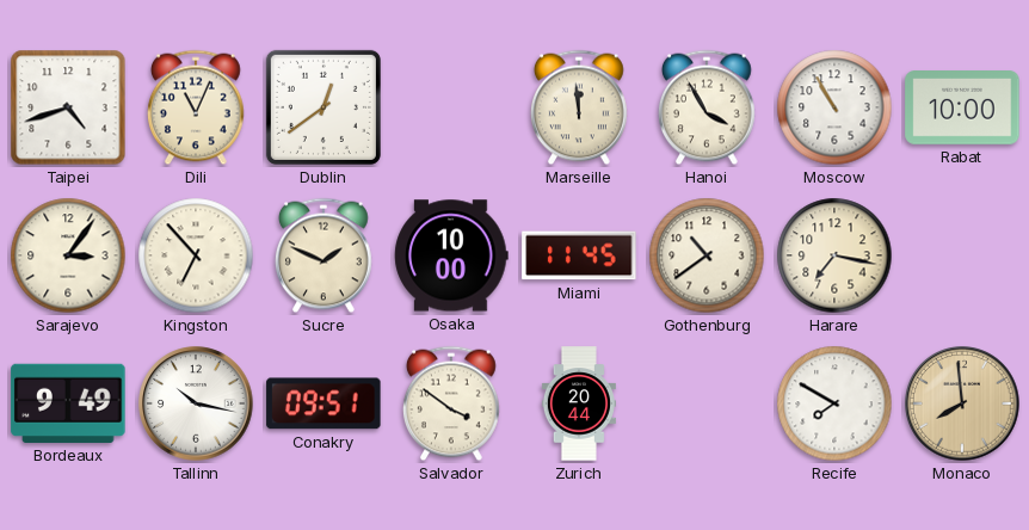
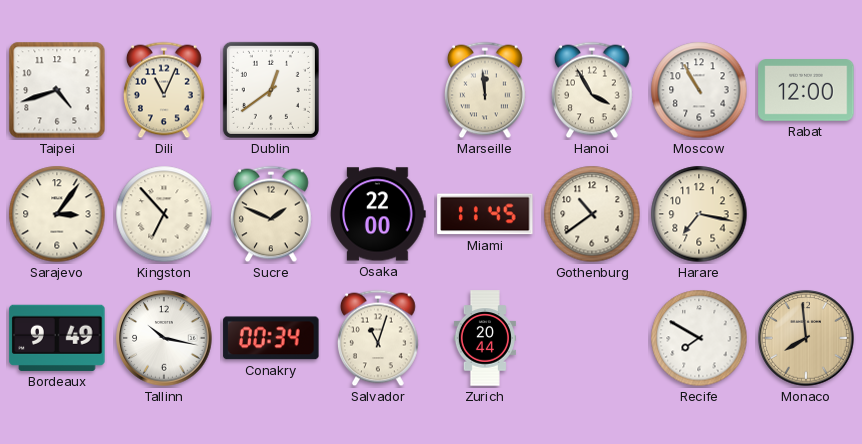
Rabat: 10:00 -> 12:00
Osaka: 10:00 -> 22:00
Conakry: 09:51 -> 00:34
Salvador: 3:51 -> 11:03
